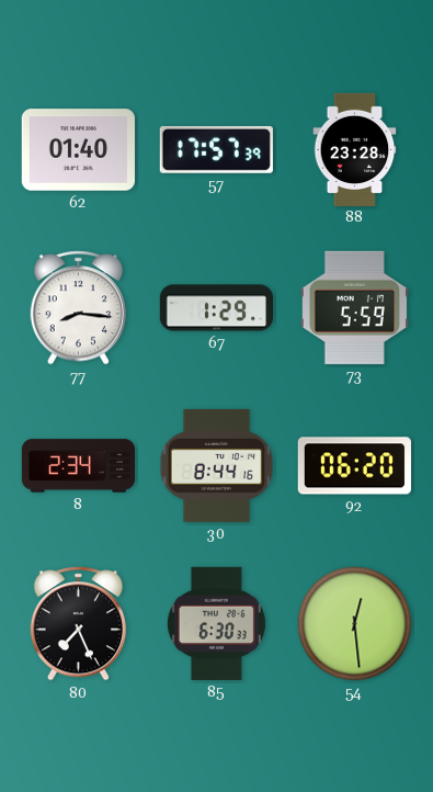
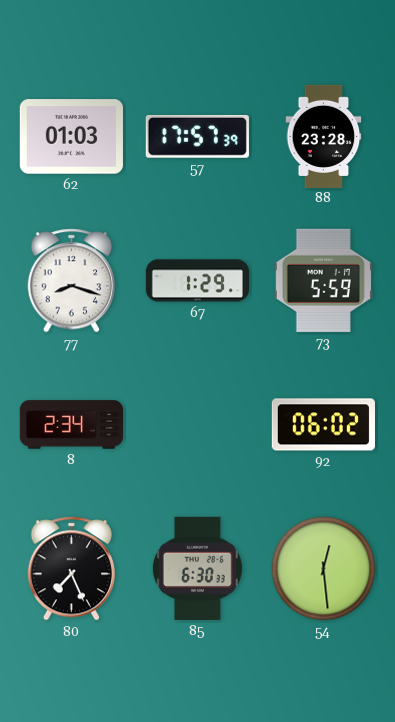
62: 01:40 -> 01:03
77: 8:16 -> 8:18
30: 8:44 -> none
92: 06:20 -> 06:02
